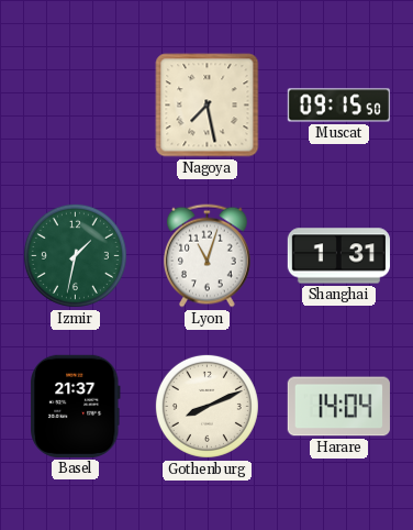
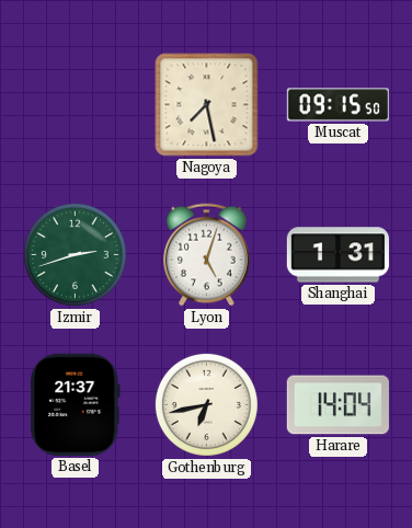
Izmir: 1:32 -> 2:42
Lyon: 11:03 -> 5:03
Gothenburg: 8:11 -> 6:43
